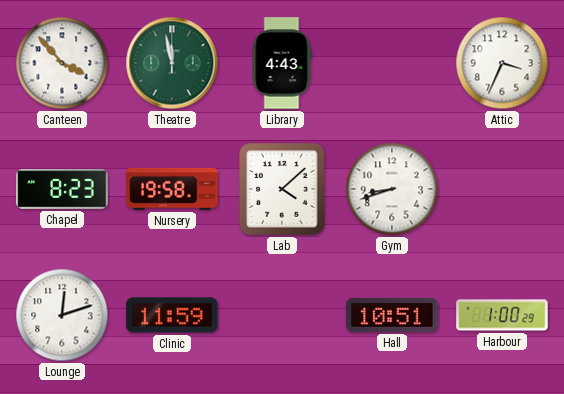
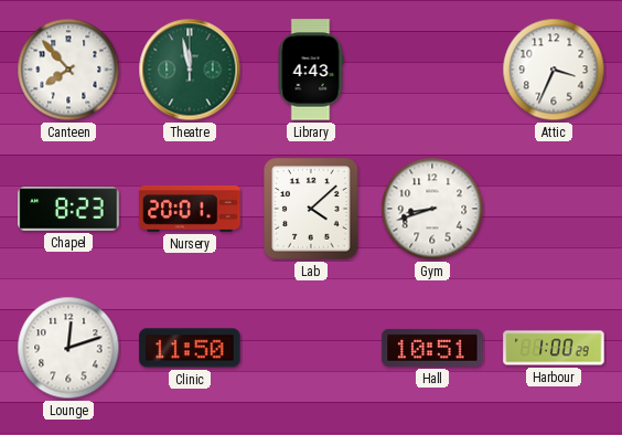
Canteen: 3:53 -> 7:53
Nursery: 19:58 -> 20:01
Clinic: 11:59 -> 11:50
